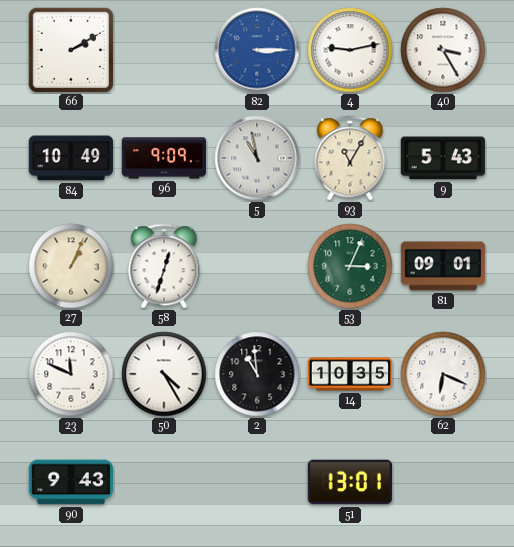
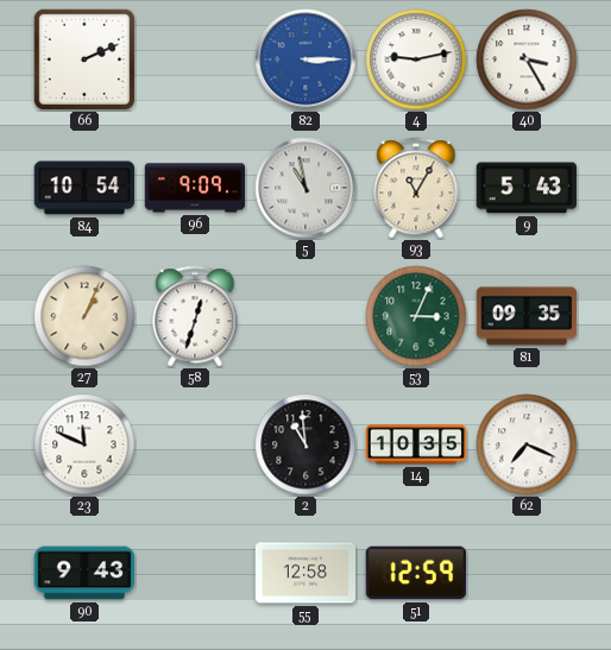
66: 2:10 -> 2:11
84: 10:49 -> 10:54
81: 09:01 -> 09:35
50: 4:25 -> none
62: 6:19 -> 7:19
55: none -> 12:58
51: 13:01 -> 12:59
